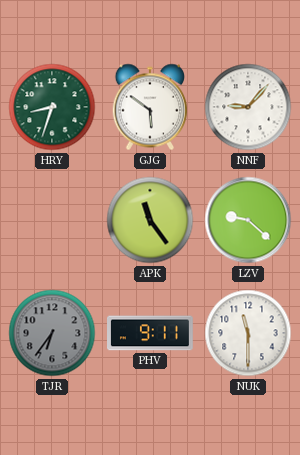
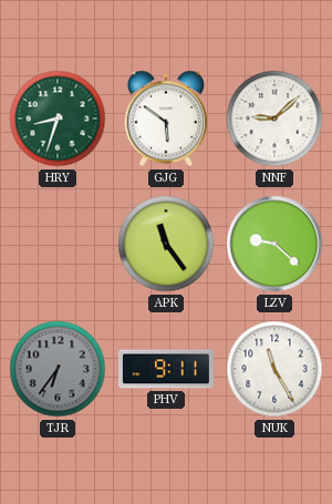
NNF: 9:07 -> 9:08
NUK: 11:30 -> 11:25
